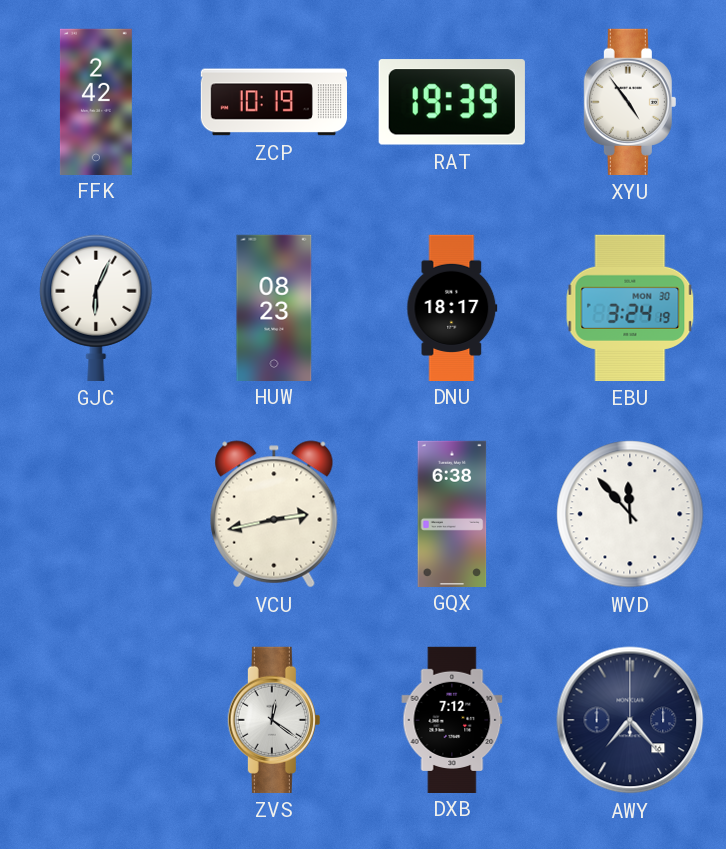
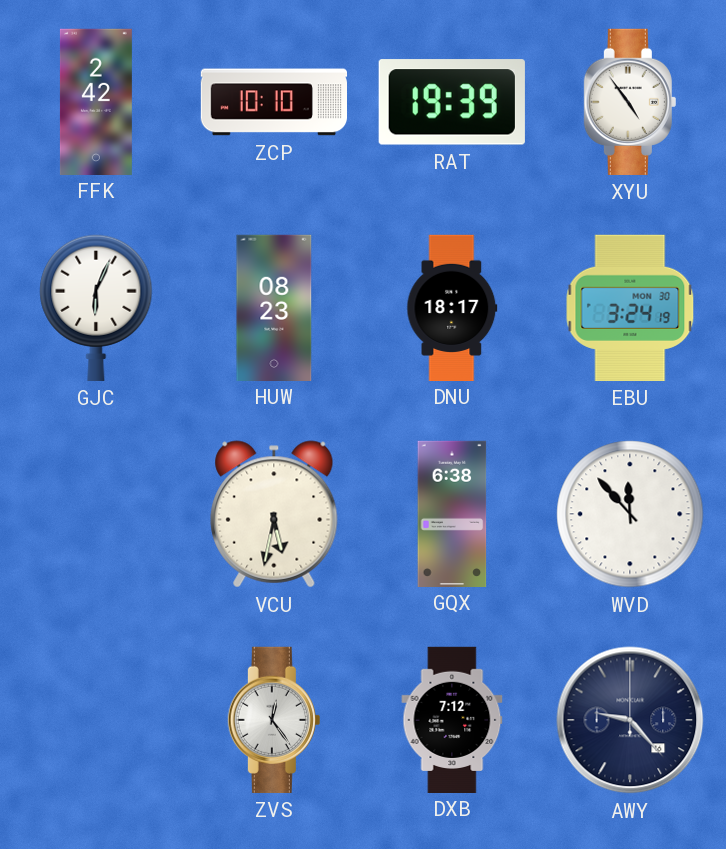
ZCP: 10:19 -> 10:10
VCU: 2:43 -> 5:32
ZVS: 12:21 -> 12:24
AWY: 7:23 -> 9:23
